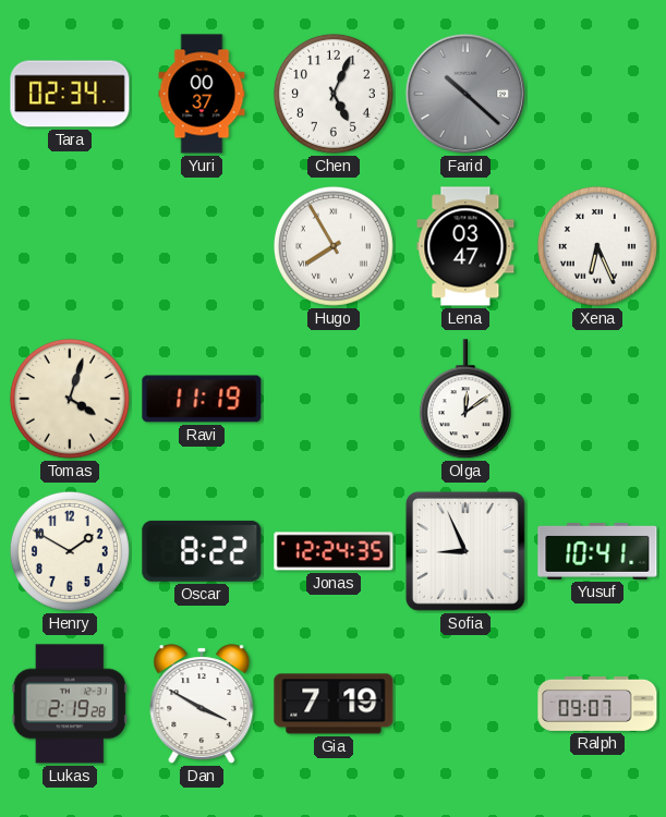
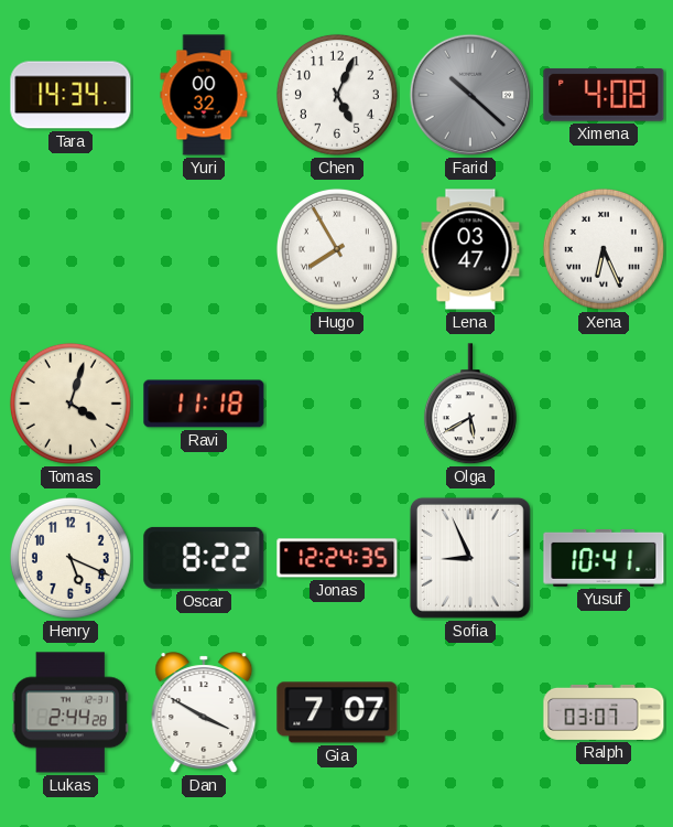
Tara: 02:34 -> 14:34
Yuri: 00:37 -> 00:32
Ximena: none -> 4:08
Ravi: 11:19 -> 11:18
Olga: 12:09 -> 5:40
Henry: 1:50 -> 5:19
Lukas: 2:19 -> 2:44
Gia: 7:19 -> 7:07
Ralph: 09:07 -> 03:07
